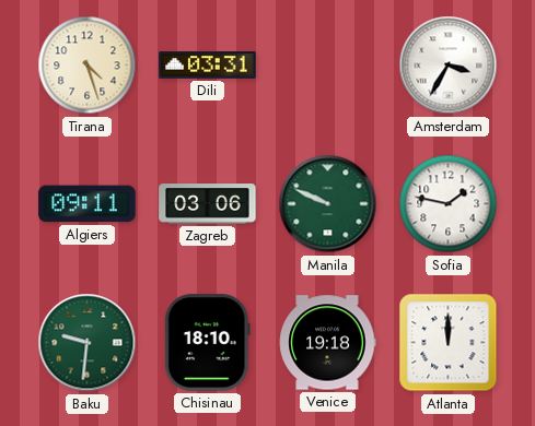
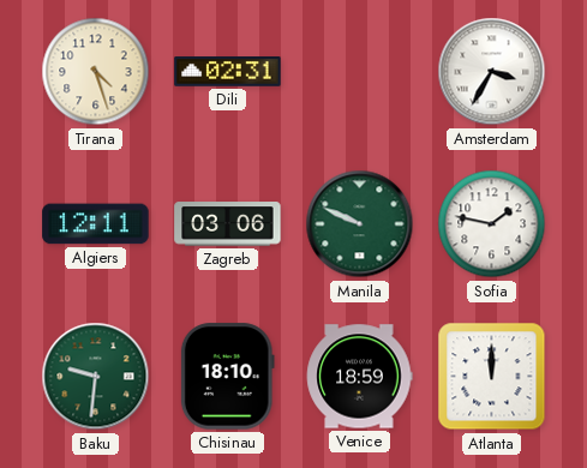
Dili: 03:31 -> 02:31
Algiers: 09:11 -> 12:11
Venice: 19:18 -> 18:59
